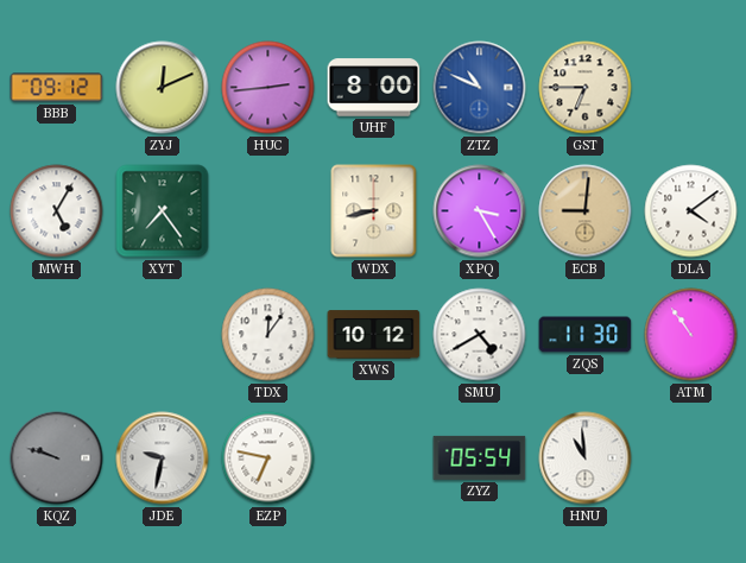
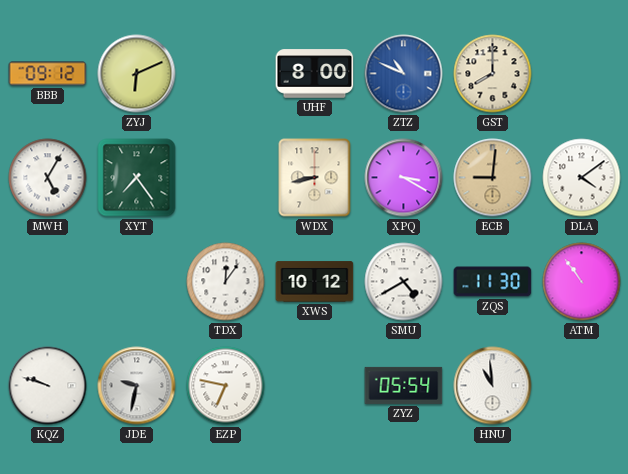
ZYJ: 12:11 -> 6:11
HUC: 2:44 -> none
GST: 6:45 -> 8:00
XPQ: 3:25 -> 3:20
KQZ dial: grey -> white
